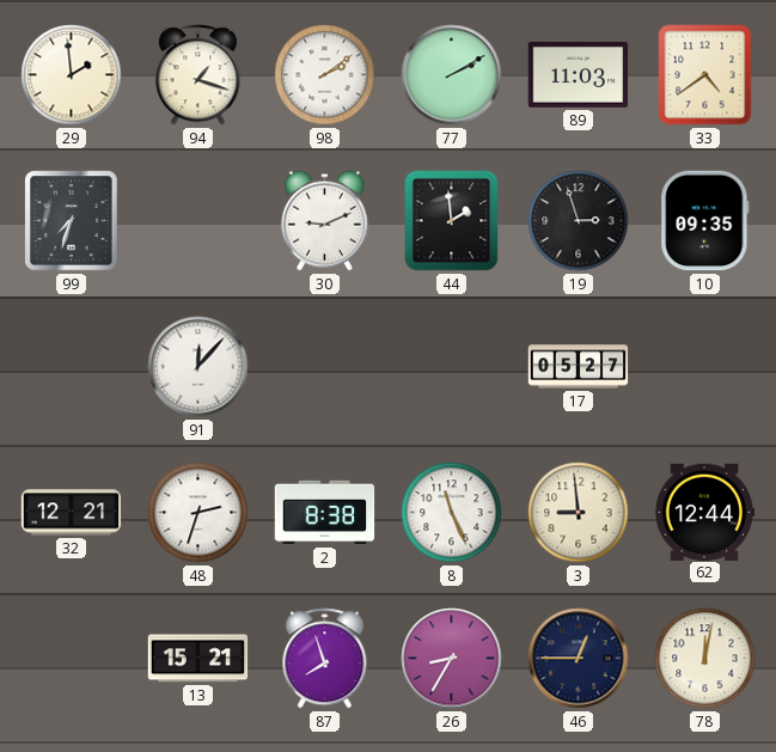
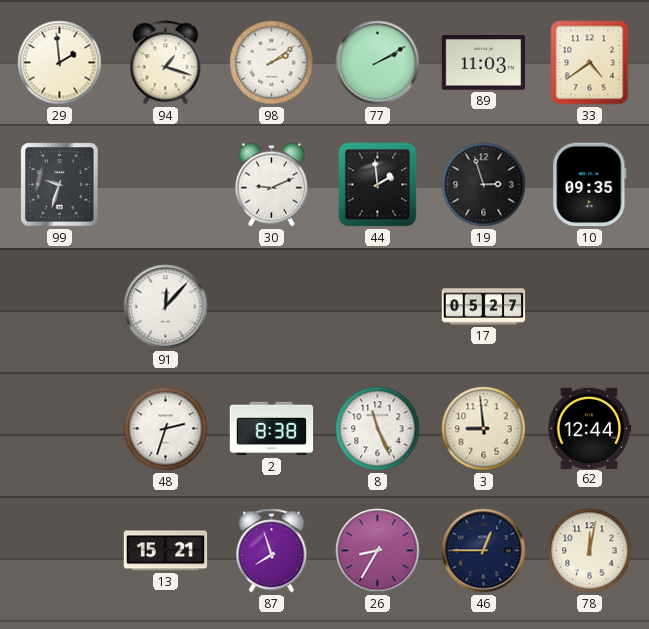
99: 7:33 -> 9:33
32: 12:21 -> none
